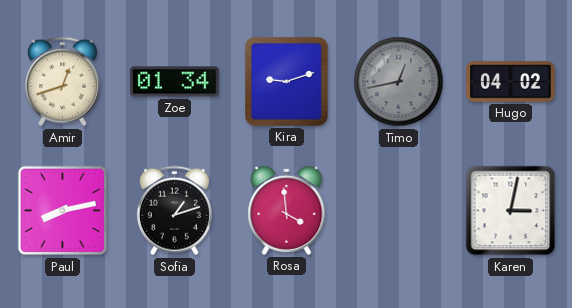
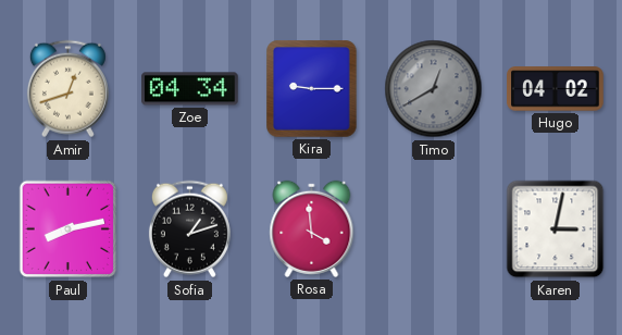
Zoe: 01:34 -> 04:34
Kira: 9:12 -> 9:15
Timo: 12:43 -> 12:40
